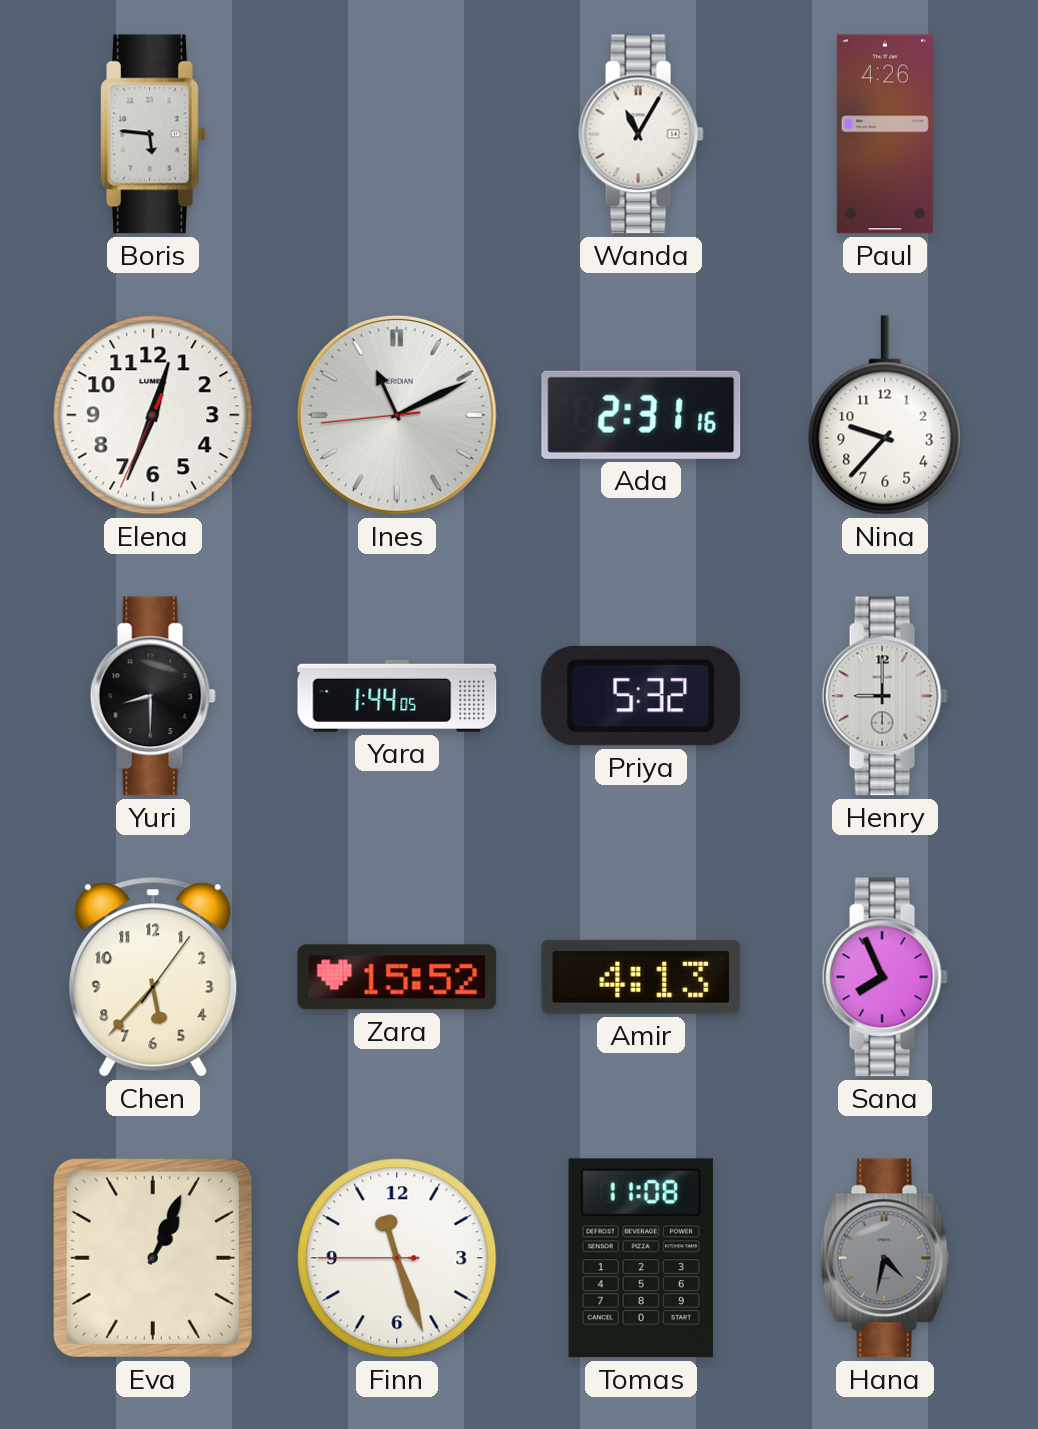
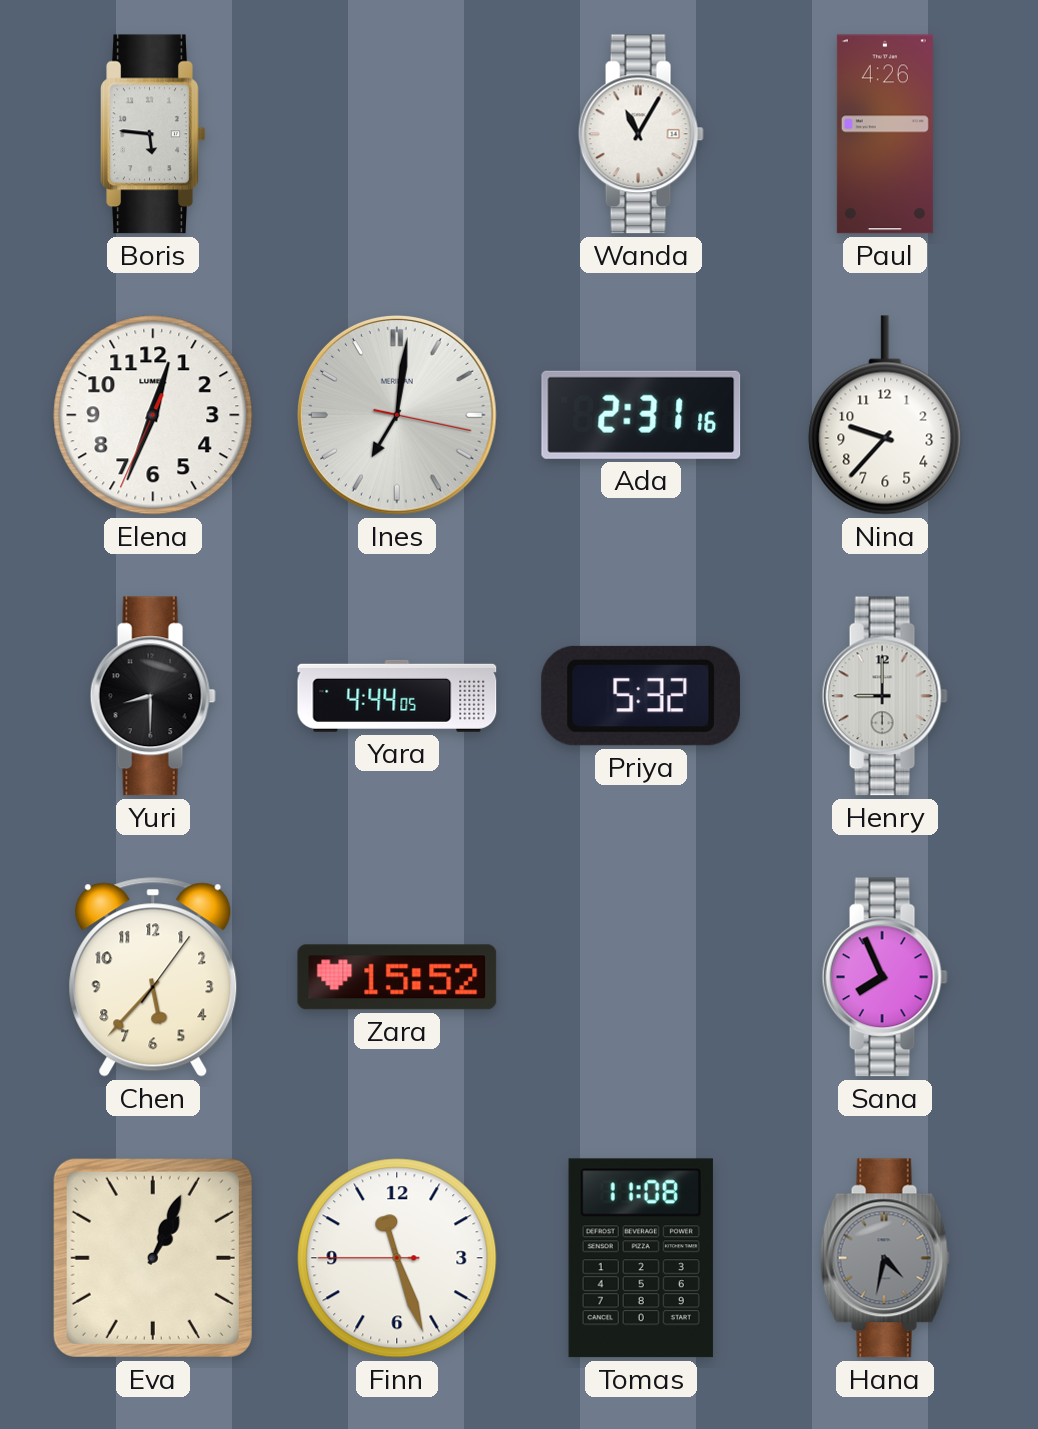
Ines: 11:10 -> 7:01
Yara: 1:44 -> 4:44
Amir: 4:13 -> none
